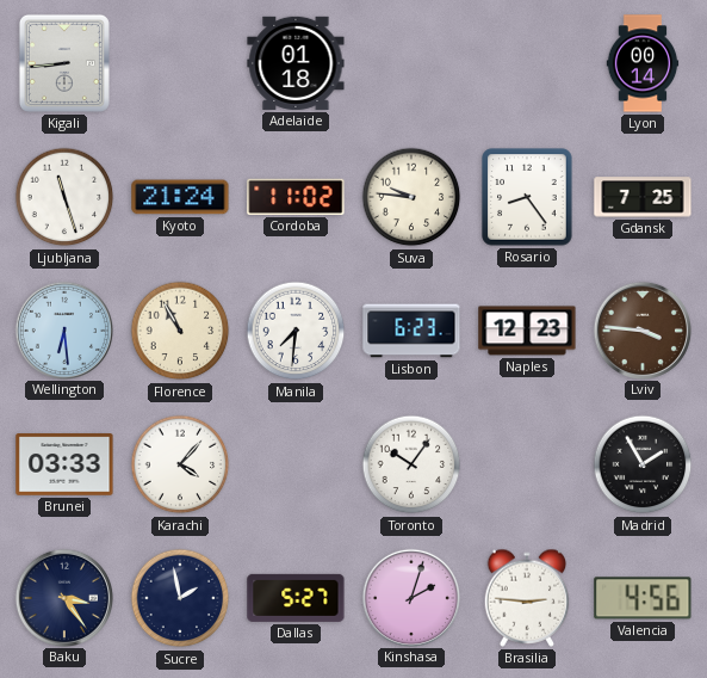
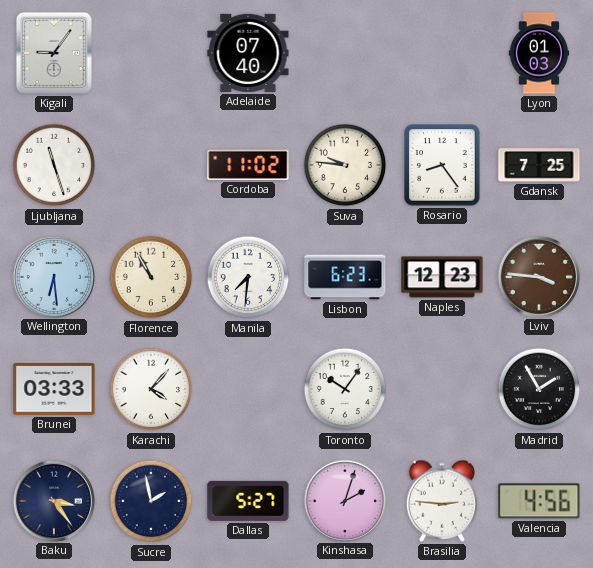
Kigali: 8:44 -> 9:06
Adelaide: 01:18 -> 07:40
Lyon: 00:14 -> 01:03
Kyoto: 21:24 -> none
